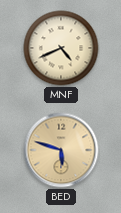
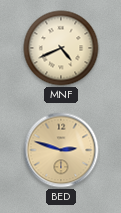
BED: 5:48 -> 2:48
